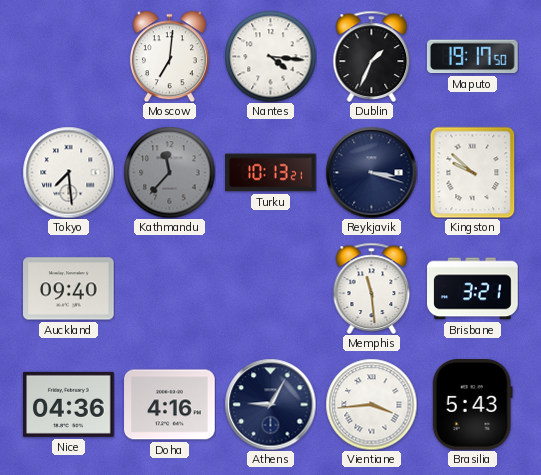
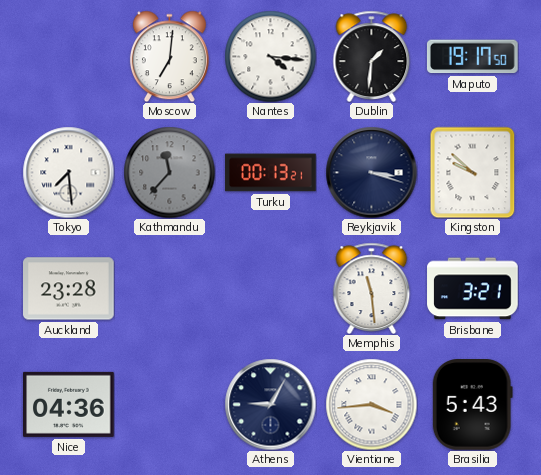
Dublin: 1:34 -> 1:31
Turku: 10:13 -> 00:13
Auckland: 09:40 -> 23:28
Doha: 4:16 -> none
